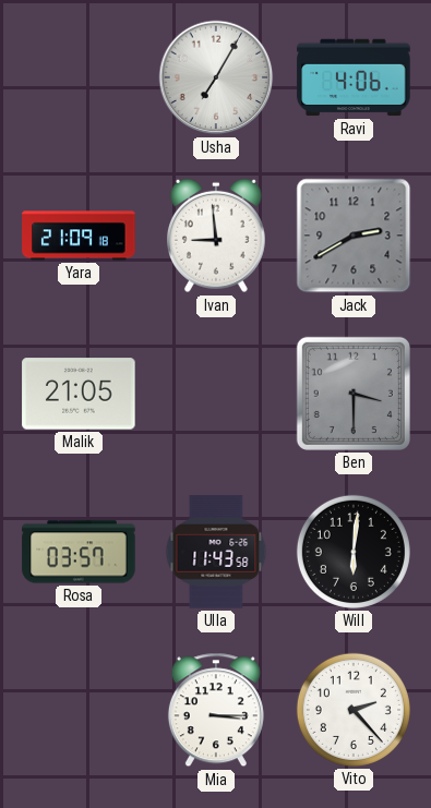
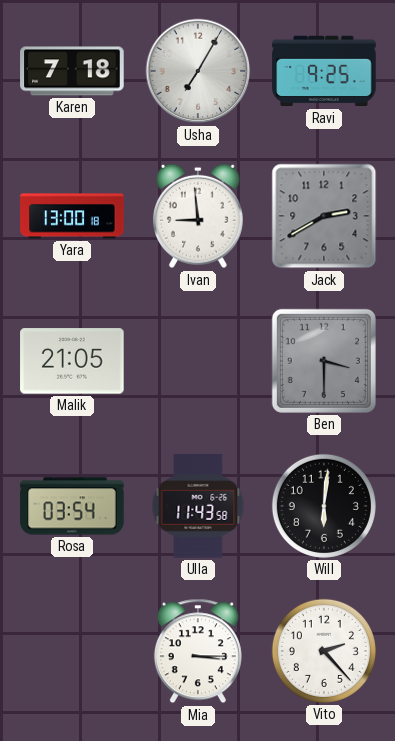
Karen: none -> 7:18
Ravi: 4:06 -> 9:25
Yara: 21:09 -> 13:00
Rosa: 03:57 -> 03:54
